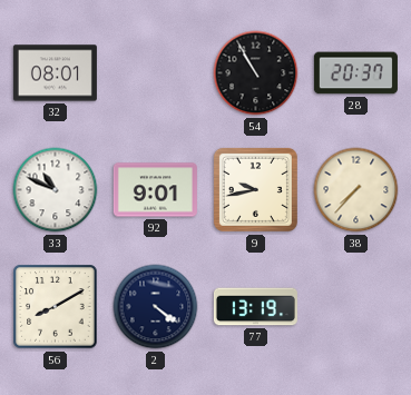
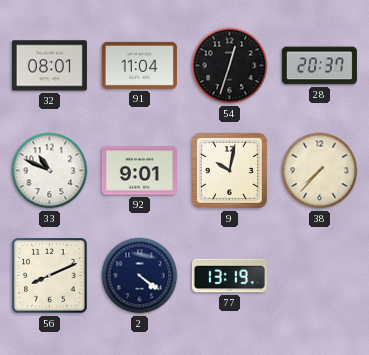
91: none -> 11:04
54: 10:55 -> 12:33
9: 9:43 -> 10:02
56: 8:10 -> 8:11
